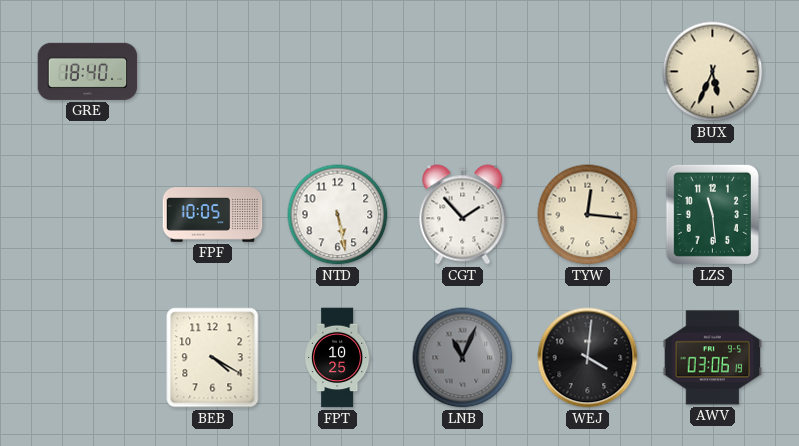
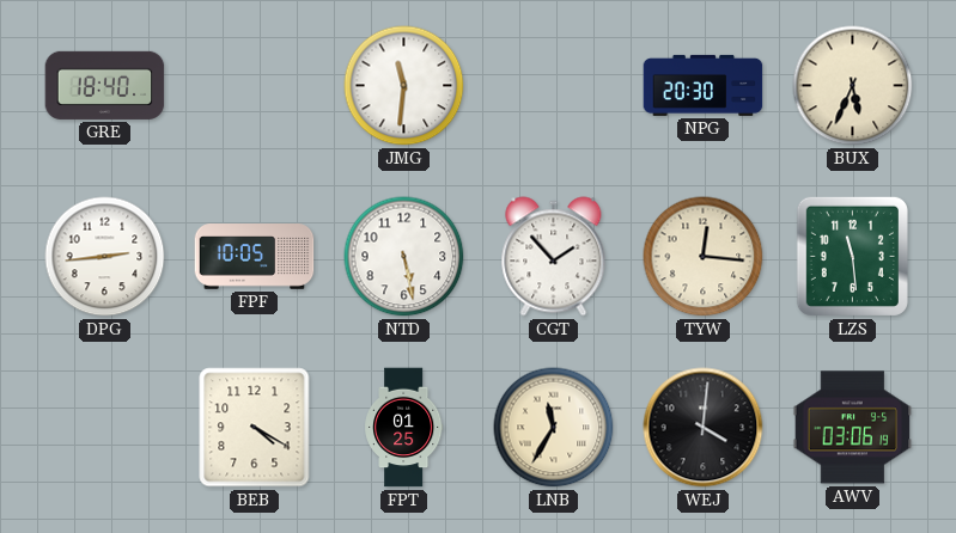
JMG: none -> 11:31
NPG: none -> 20:30
DPG: none -> 2:44
FPT: 10:25 -> 01:25
LNB: 11:04 -> 11:35
LNB dial: grey -> cream
